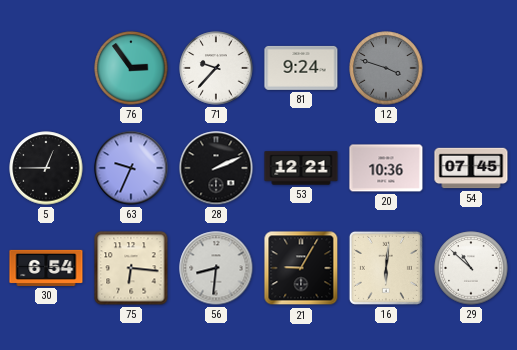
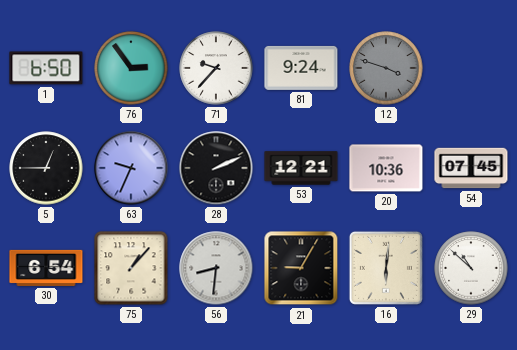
1: none -> 6:50
75: 6:16 -> 1:07
